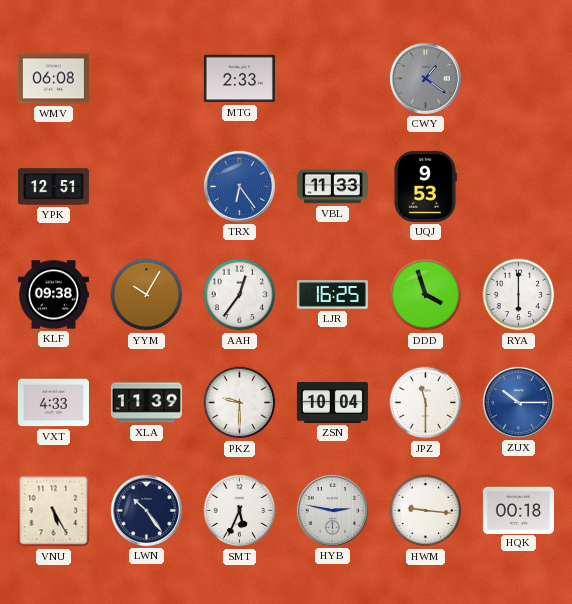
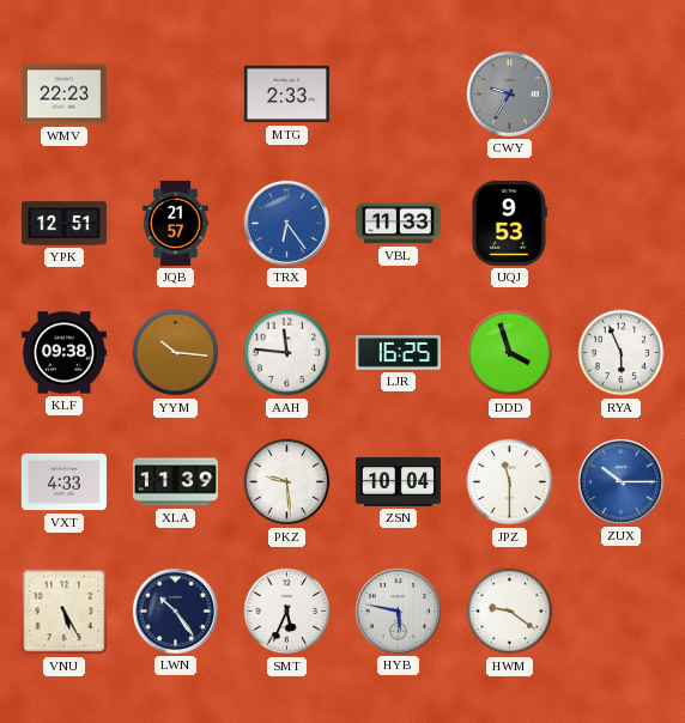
WMV: 06:08 -> 22:23
CWY: 1:21 -> 9:35
JQB: none -> 21:57
YYM: 10:05 -> 10:16
AAH: 12:36 -> 11:46
RYA: 6:00 -> 5:56
PKZ: 9:30 -> 9:29
HYB: 2:47 -> 5:47
HWM: 9:16 -> 9:21
HQK: 00:18 -> none
